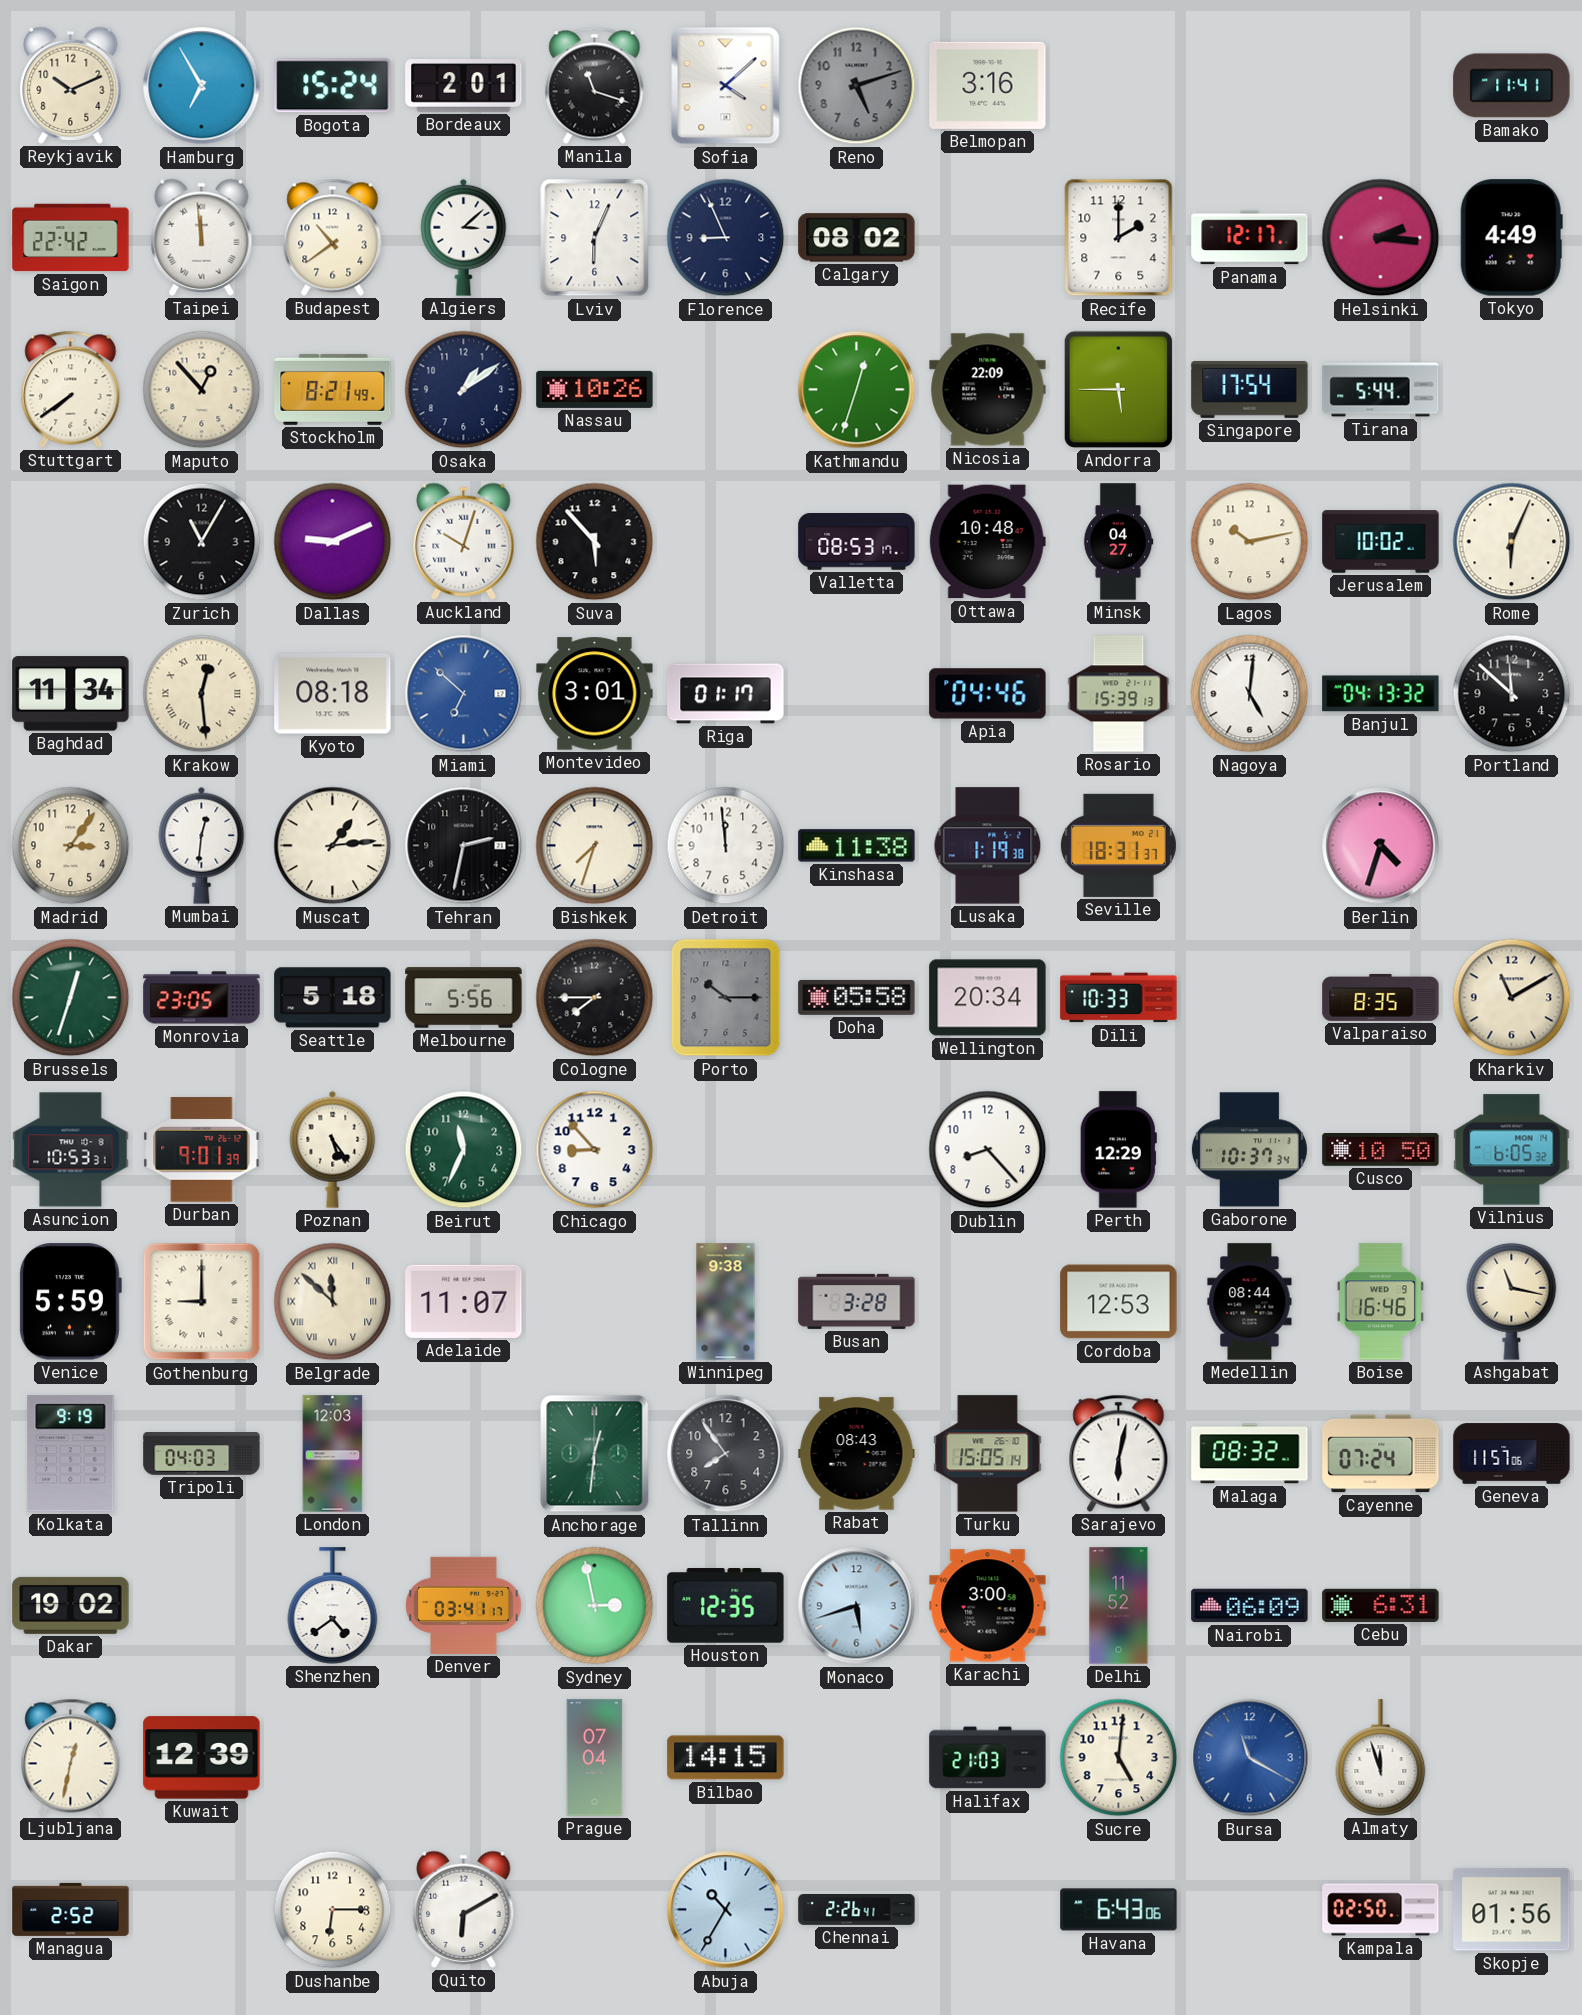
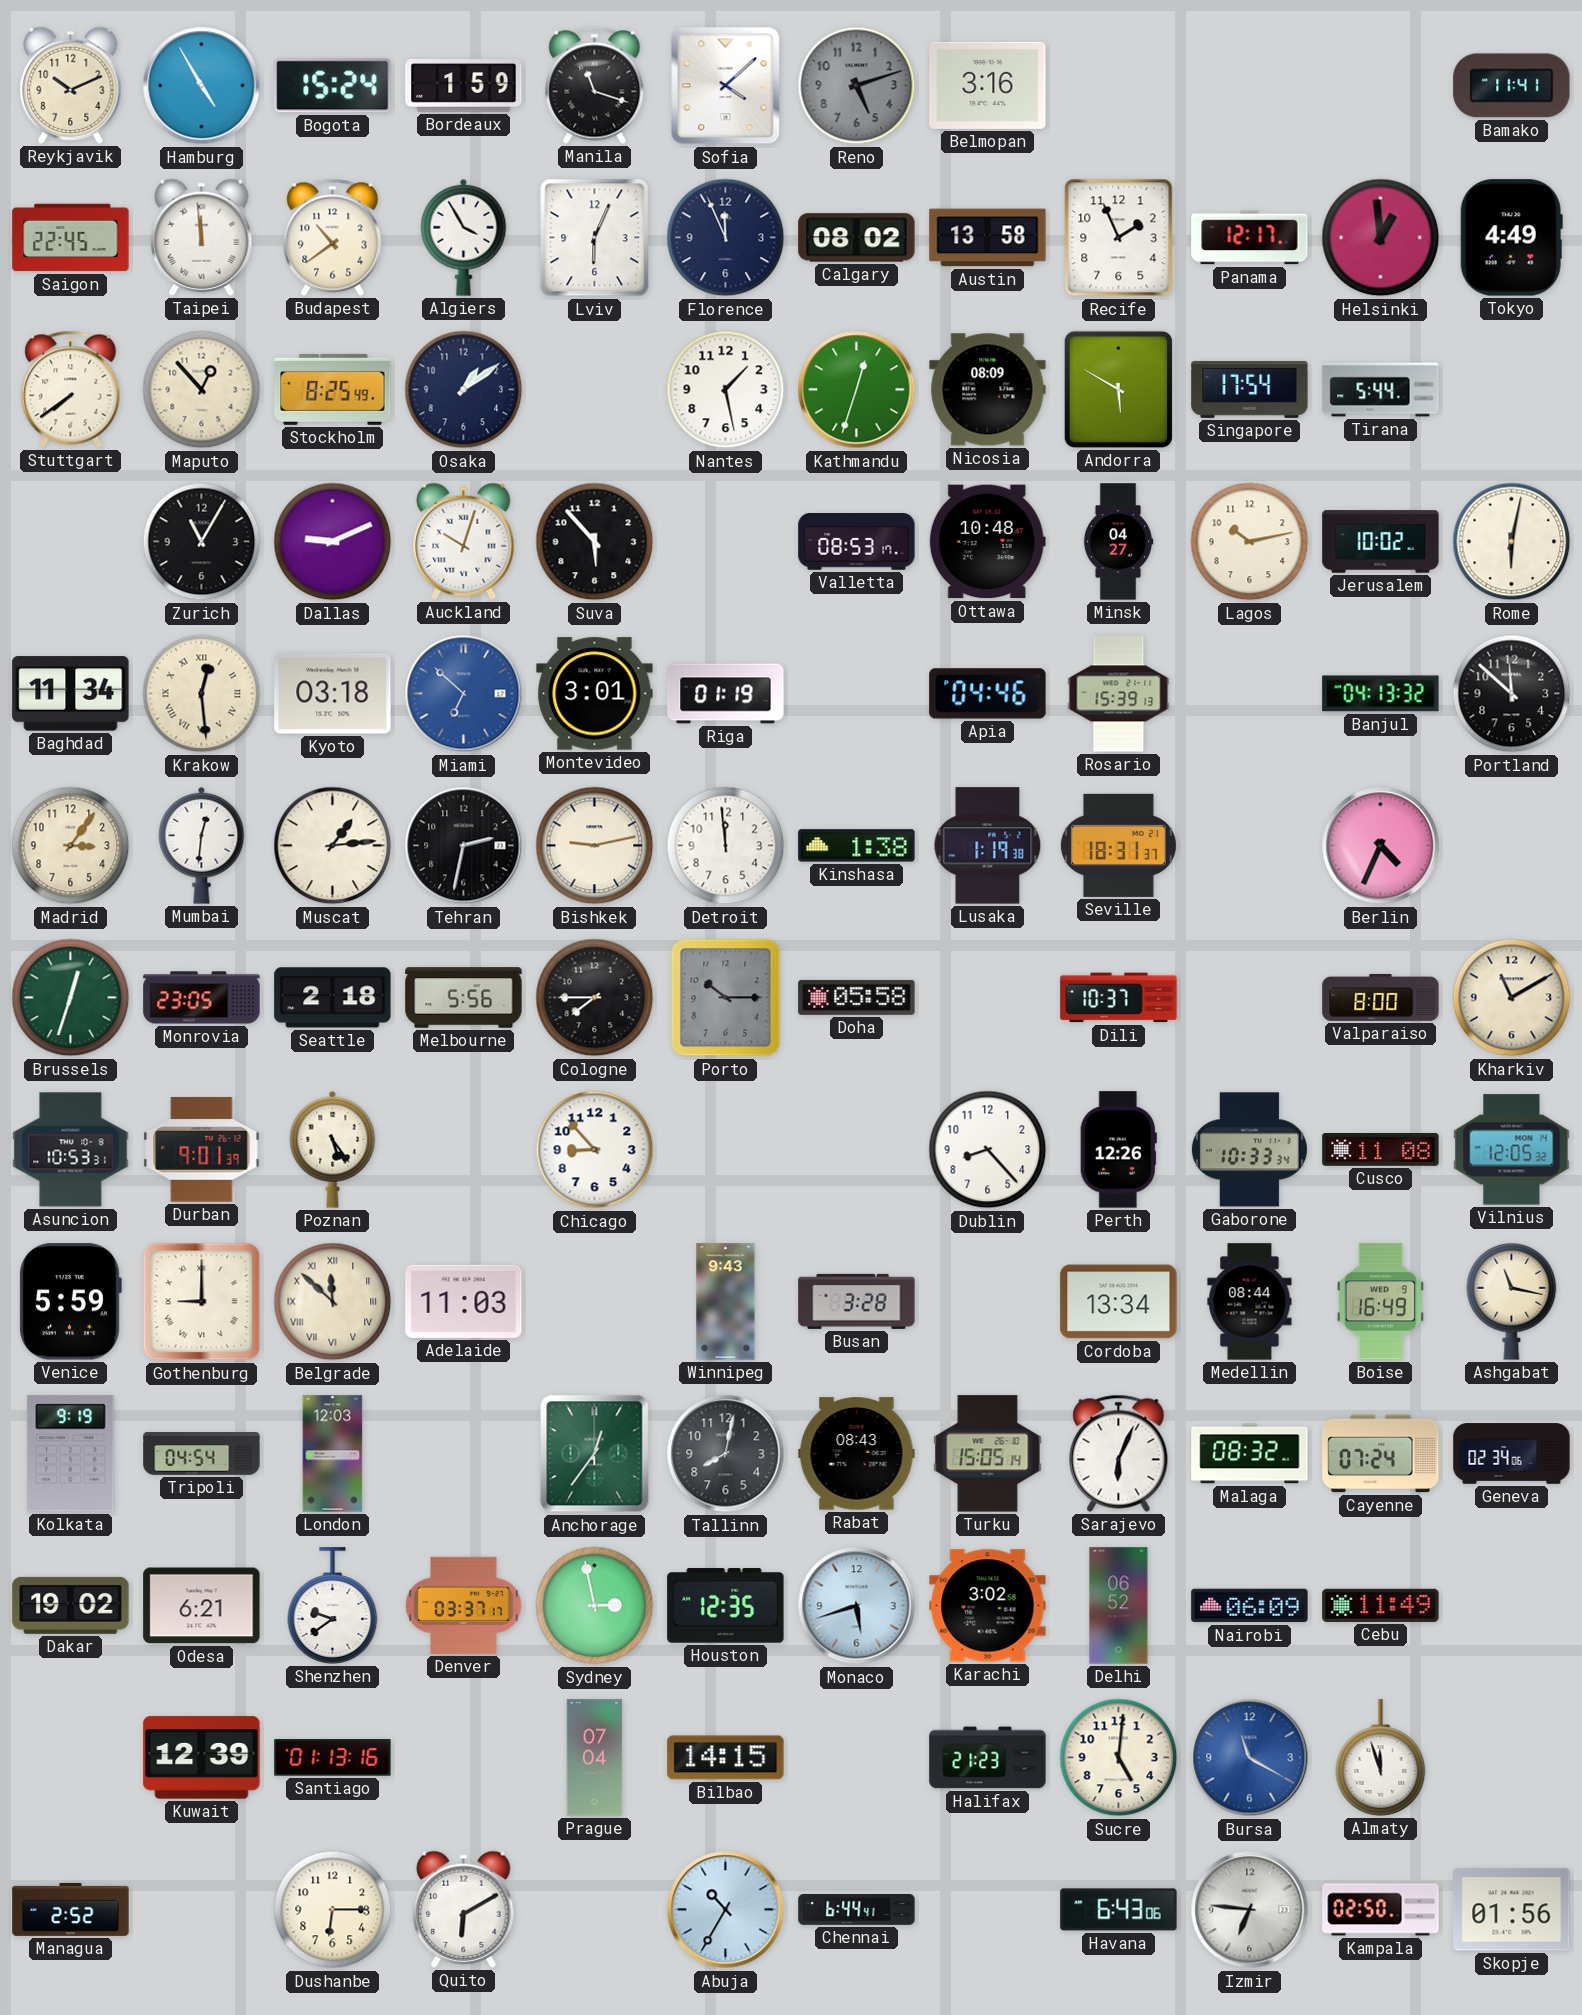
Hamburg: 6:55 -> 4:55
Bordeaux: 2:01 -> 1:59
Saigon: 22:42 -> 22:45
Algiers: 3:08 -> 3:55
Florence: 8:56 -> 11:56
Austin: none -> 13:58
Recife: 2:00 -> 1:56
Helsinki: 2:16 -> 12:59
Stockholm: 8:21 -> 8:25
Nassau: 10:26 -> none
Nantes: none -> 1:28
Nicosia: 22:09 -> 08:09
Andorra: 5:45 -> 5:50
Rome: 6:04 -> 6:02
Kyoto: 08:18 -> 03:18
Riga: 01:17 -> 01:19
Nagoya: 5:01 -> none
Bishkek: 7:33 -> 9:13
Kinshasa: 11:38 -> 1:38
Berlin: 4:33 -> 4:34
Seattle: 5:18 -> 2:18
Wellington: 20:34 -> none
Dili: 10:33 -> 10:37
Valparaiso: 8:35 -> 8:00
Beirut: 11:34 -> none
Perth: 12:29 -> 12:26
Gaborone: 10:37 -> 10:33
Cusco: 10:50 -> 11:08
Vilnius: 6:05 -> 12:05
Adelaide: 11:07 -> 11:03
Winnipeg: 9:38 -> 9:43
Cordoba: 12:53 -> 13:34
Boise: 16:46 -> 16:49
Tripoli: 04:03 -> 04:54
Anchorage: 12:31 -> 12:36
Tallinn: 7:54 -> 8:02
Sarajevo: 6:02 -> 6:04
Geneva: 11:57 -> 02:34
Odesa: none -> 6:21
Shenzhen: 4:39 -> 9:39
Denver: 03:41 -> 03:37
Karachi: 3:00 -> 3:02
Delhi: 11:52 -> 06:52
Cebu: 6:31 -> 11:49
Ljubljana: 12:32 -> none
Santiago: none -> 01:13
Halifax: 21:03 -> 21:23
Chennai: 2:26 -> 6:44
Izmir: none -> 6:46
